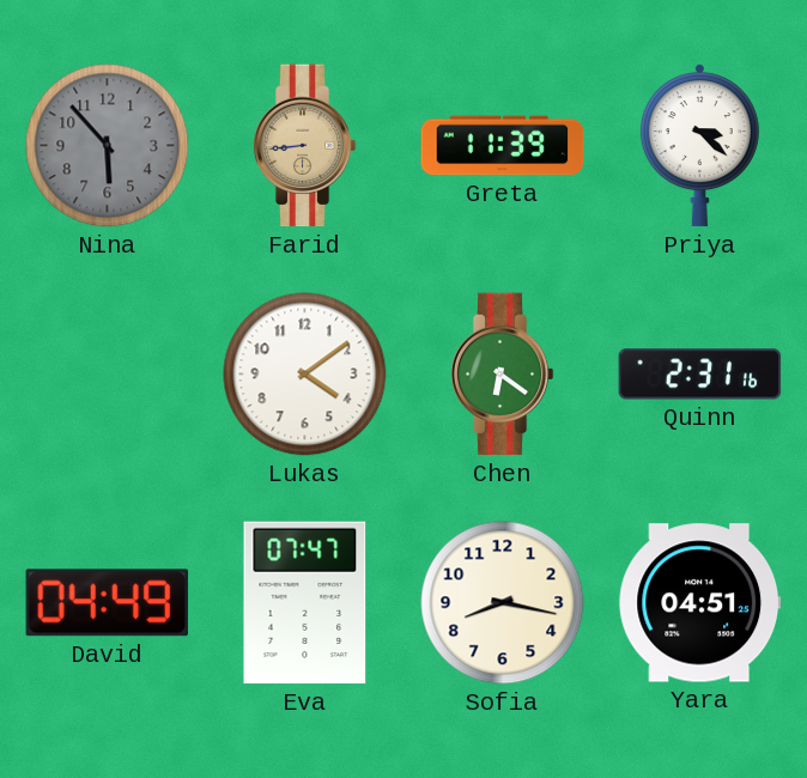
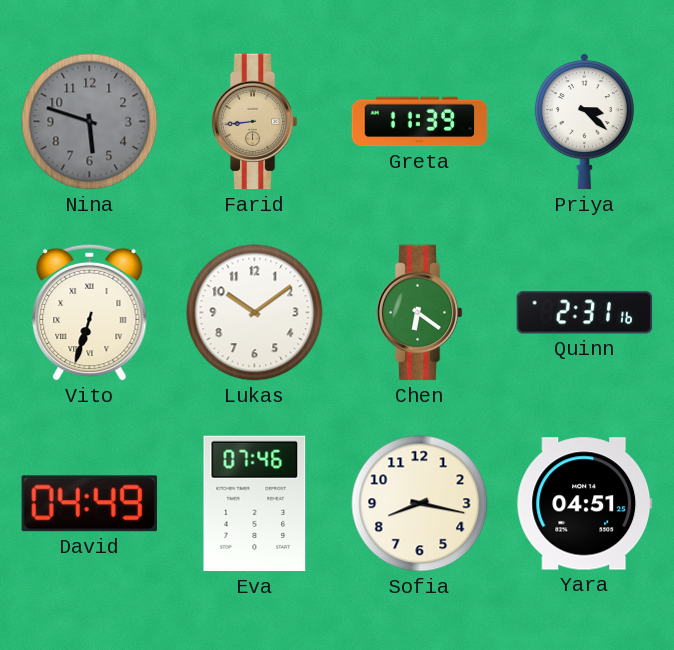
Nina: 5:53 -> 5:48
Vito: none -> 6:33
Lukas: 4:09 -> 10:09
Eva: 07:47 -> 07:46
